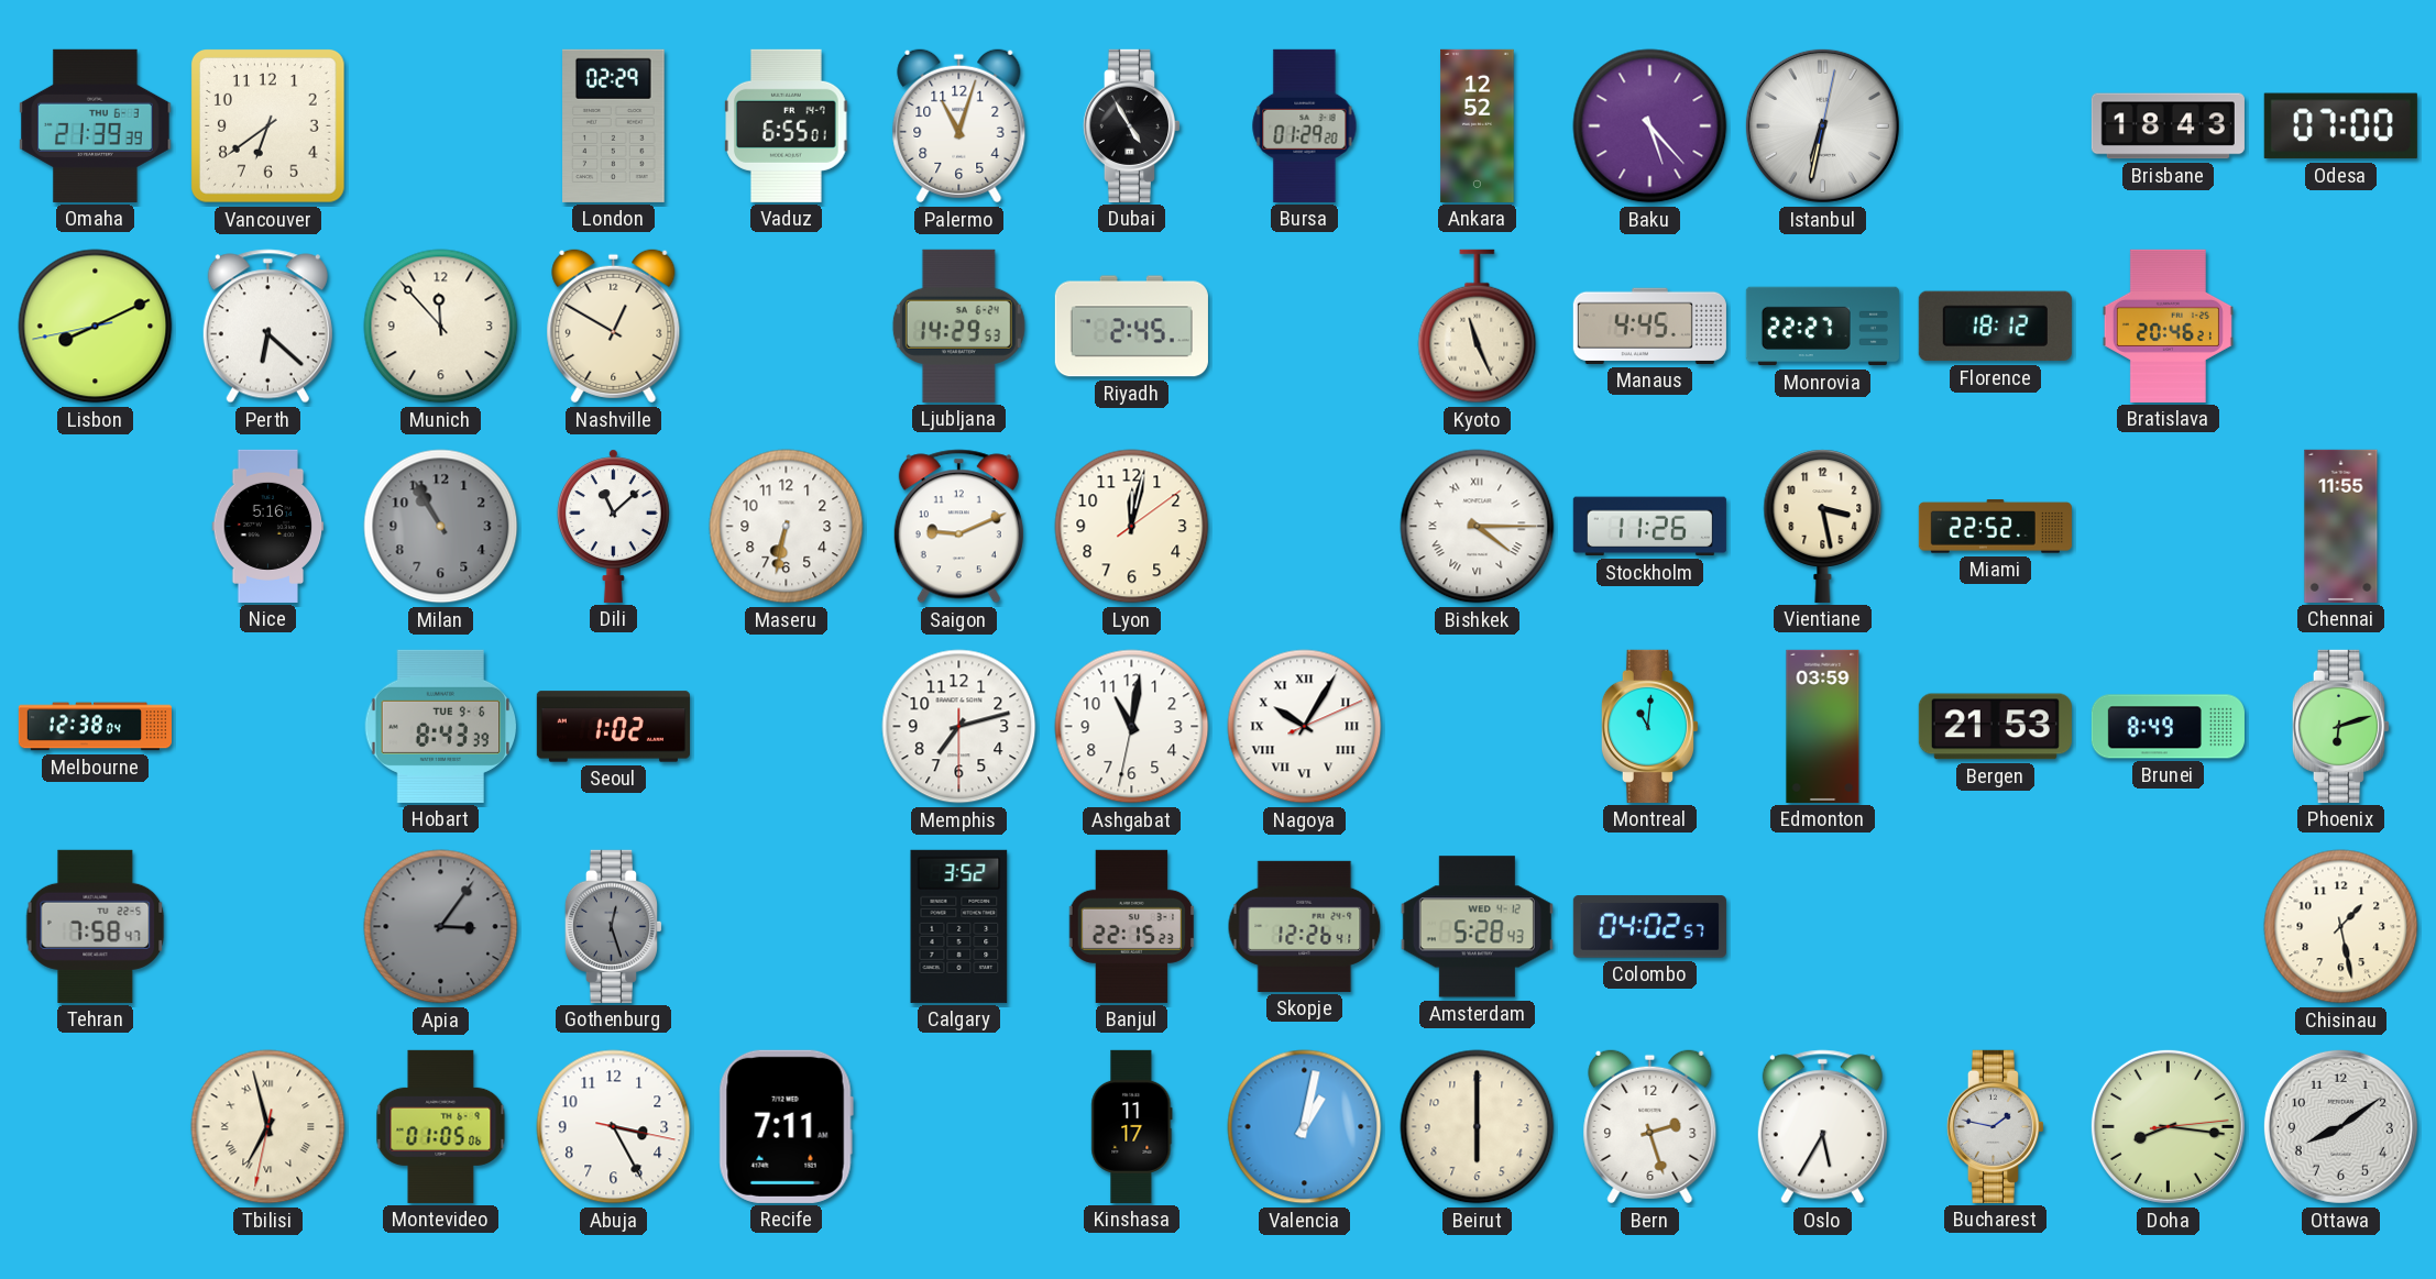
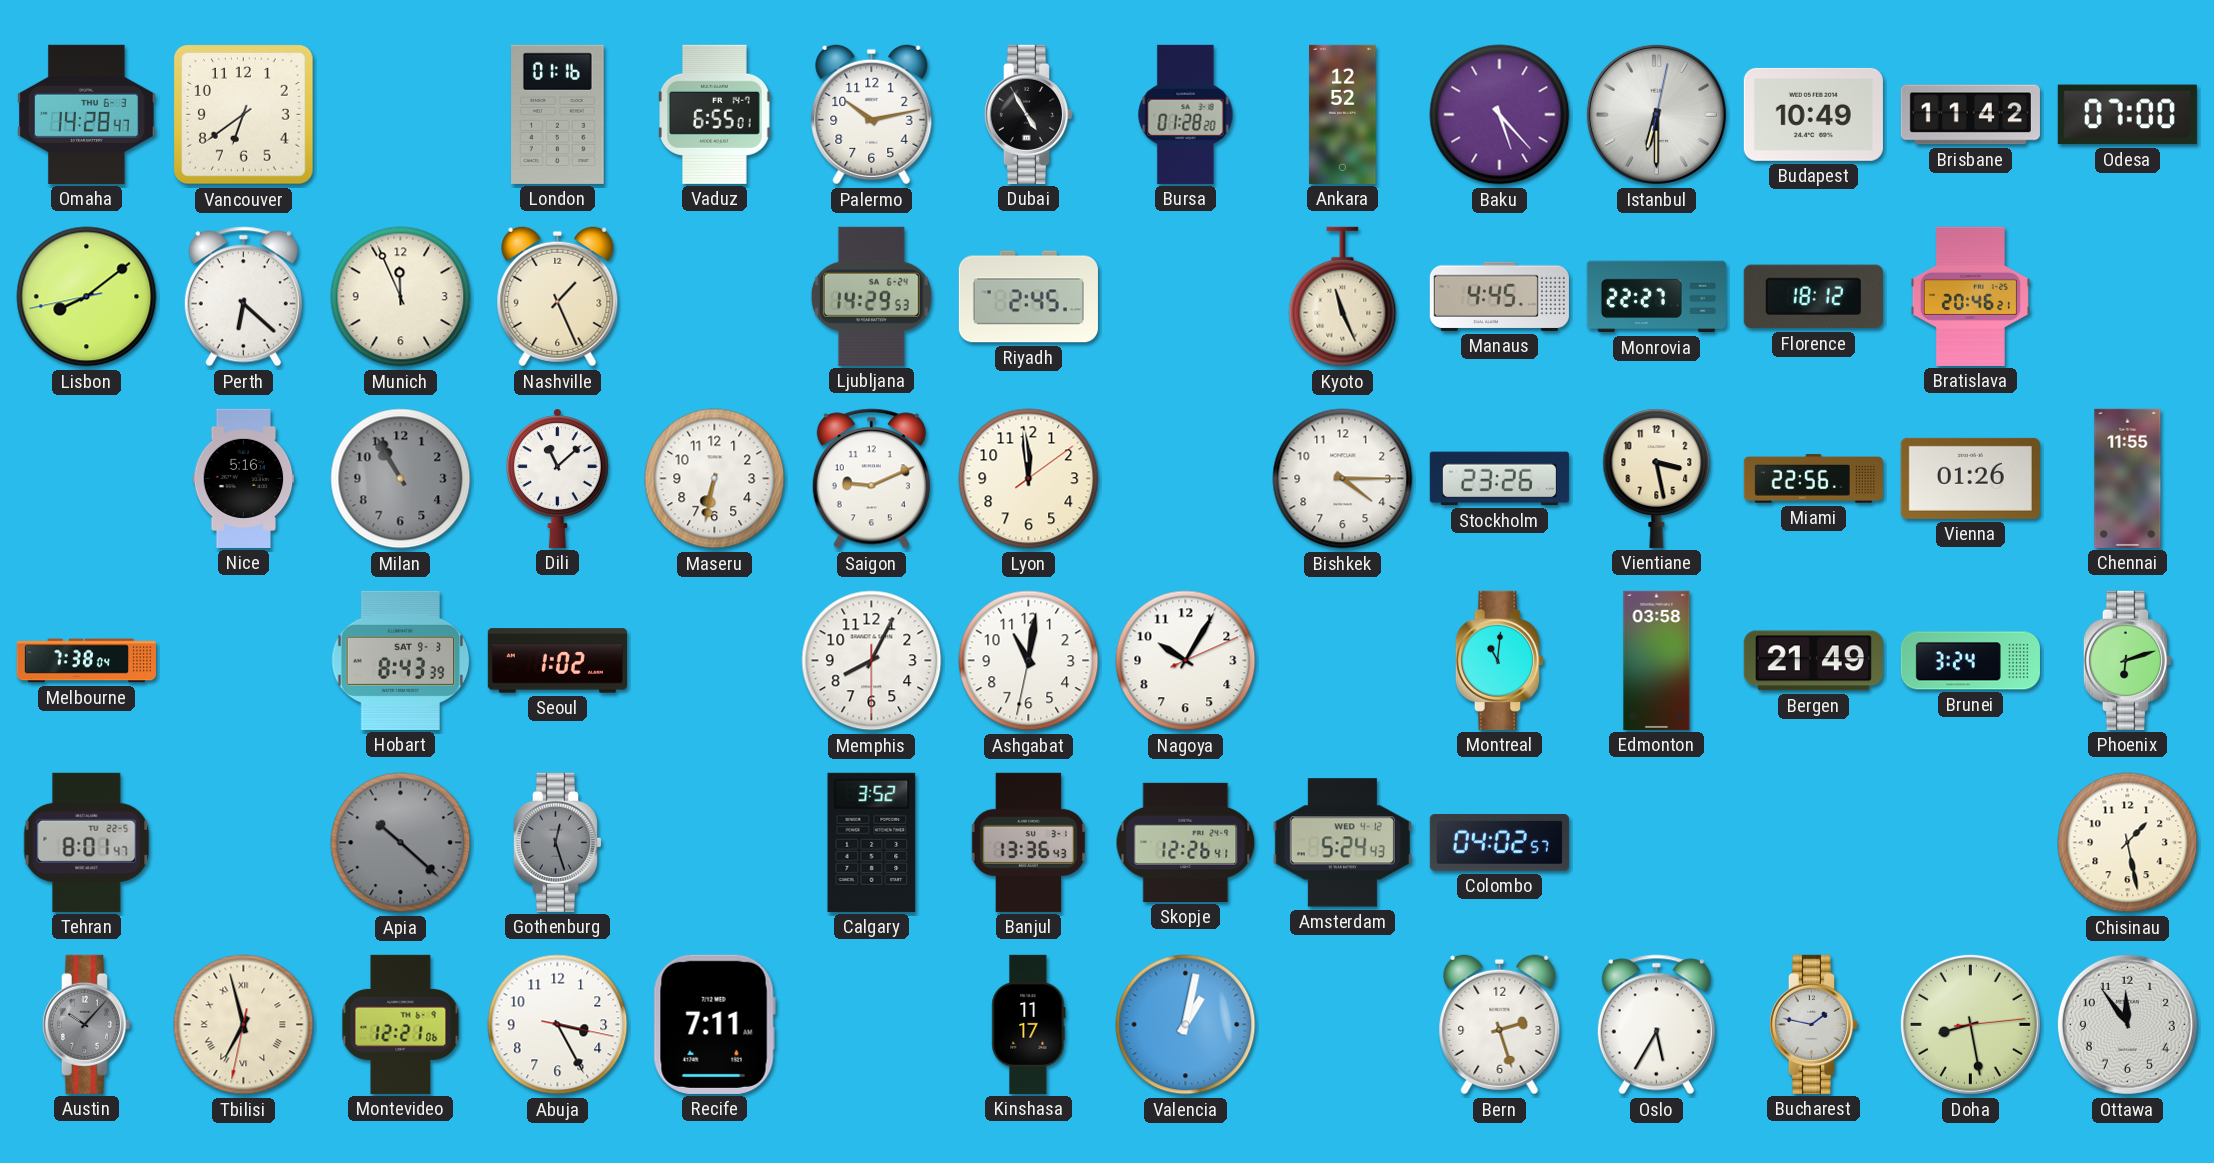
Omaha: 21:39 -> 14:28
London: 02:29 -> 01:16
Palermo: 11:03 -> 10:13
Bursa: 01:29 -> 01:28
Istanbul: 6:32 -> 6:30
Budapest: none -> 10:49
Brisbane: 18:43 -> 11:42
Lisbon: 8:10 -> 8:08
Munich: 11:53 -> 11:56
Nashville: 12:50 -> 1:26
Lyon: 12:02 -> 11:59
Bishkek numerals: Roman -> Arabic
Stockholm: 11:26 -> 23:26
Miami: 22:52 -> 22:56
Vienna: none -> 01:26
Melbourne: 12:38 -> 7:38
Hobart date: TUE 9-6 -> SAT 9-3
Memphis: 7:12 -> 8:04
Nagoya numerals: Roman -> Arabic
Edmonton: 03:59 -> 03:58
Bergen: 21:53 -> 21:49
Brunei: 8:49 -> 3:24
Tehran: 7:58 -> 8:01
Apia: 3:06 -> 10:22
Banjul: 22:15 -> 13:36
Amsterdam: 5:28 -> 5:24
Austin: none -> 10:07
Montevideo: 01:05 -> 12:21
Beirut: 6:00 -> none
Doha: 8:16 -> 8:28
Ottawa: 8:09 -> 11:54
